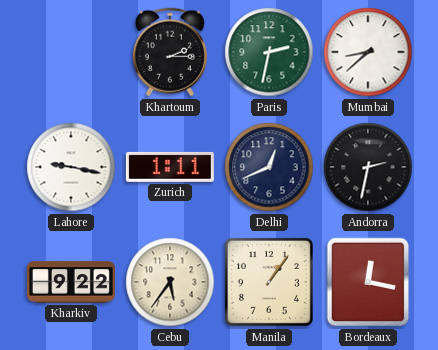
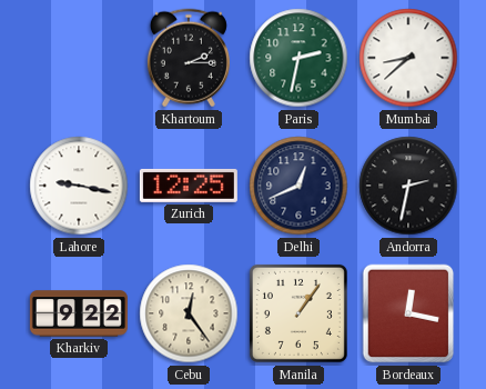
Zurich: 1:11 -> 12:25
Cebu: 5:36 -> 12:24
